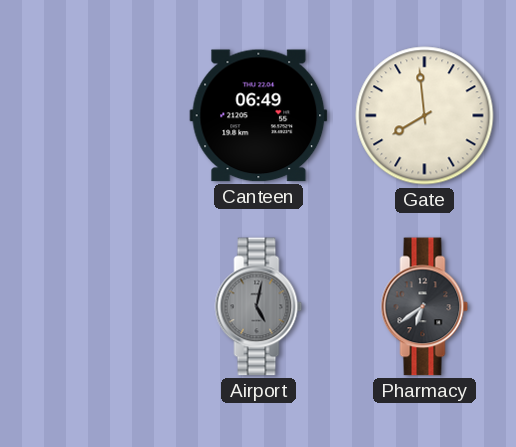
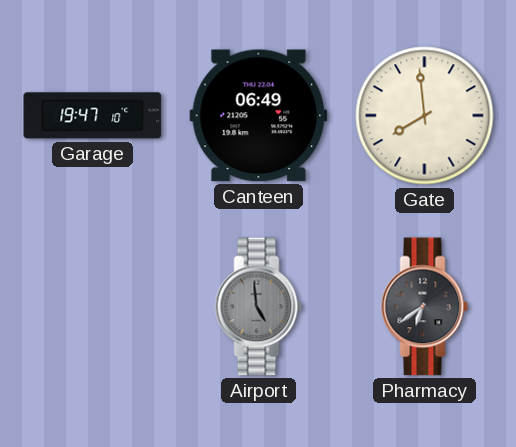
Garage: none -> 19:47
Airport: 5:02 -> 4:59
